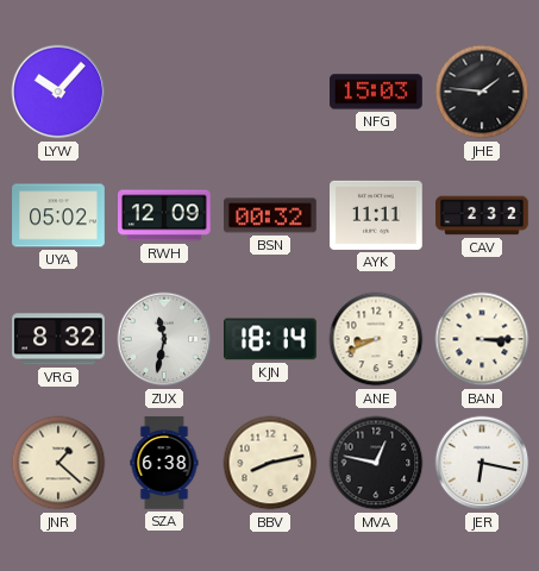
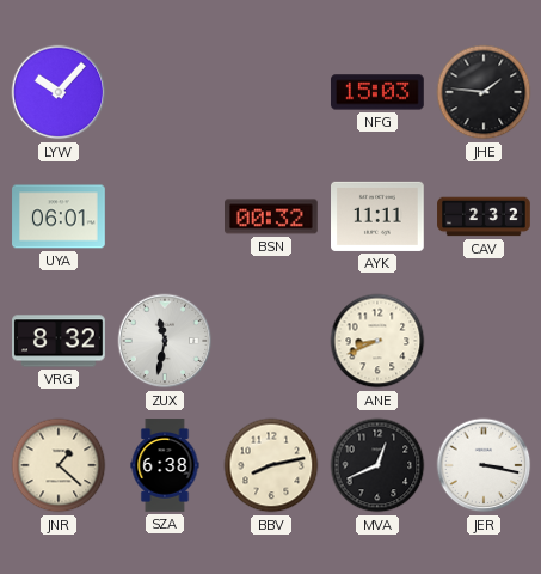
UYA: 05:02 -> 06:01
RWH: 12:09 -> none
KJN: 18:14 -> none
BAN: 3:15 -> none
MVA: 12:47 -> 12:41
JER: 6:17 -> 3:17
